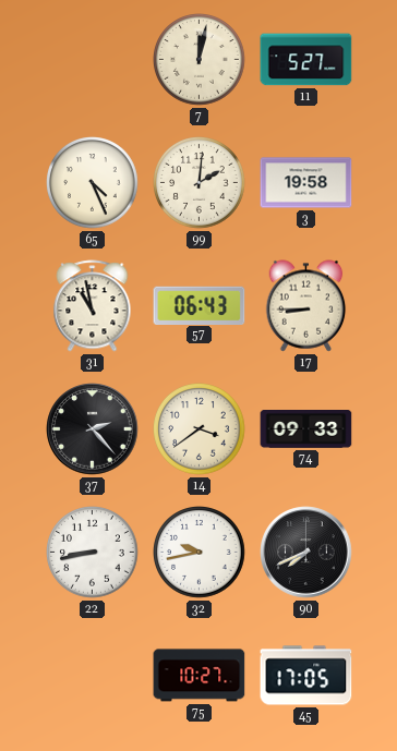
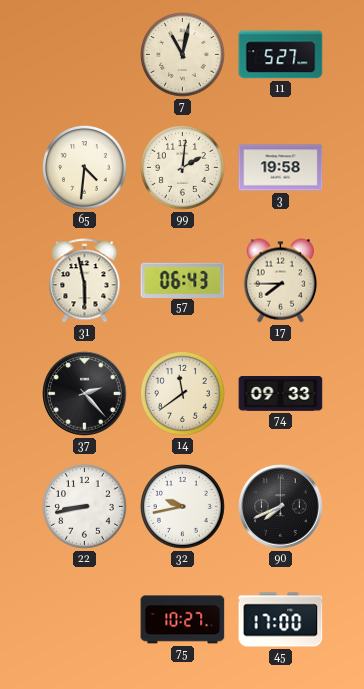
7: 12:02 -> 11:02
65: 4:26 -> 4:31
31: 10:58 -> 5:58
17: 8:45 -> 7:45
14: 3:39 -> 11:39
45: 17:05 -> 17:00
